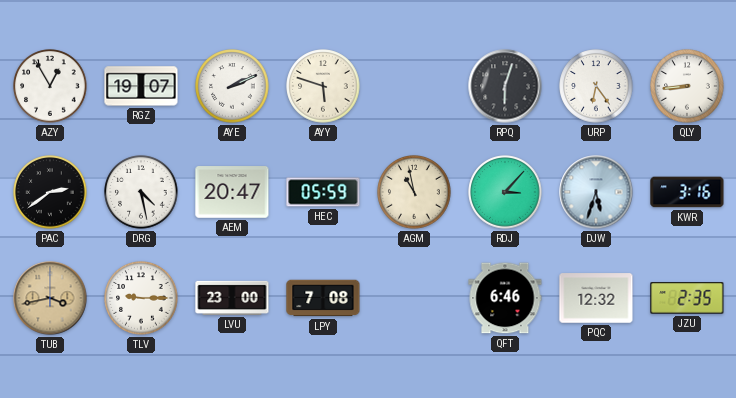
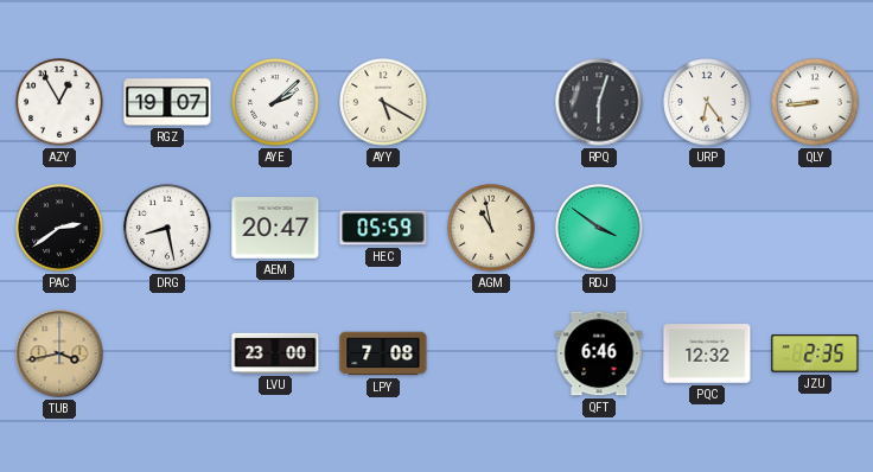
AYE: 2:11 -> 2:08
AYY: 5:48 -> 5:20
DRG: 4:28 -> 8:28
RDJ: 3:07 -> 3:51
DJW: 5:33 -> none
KWR: 3:16 -> none
TLV: 9:15 -> none
